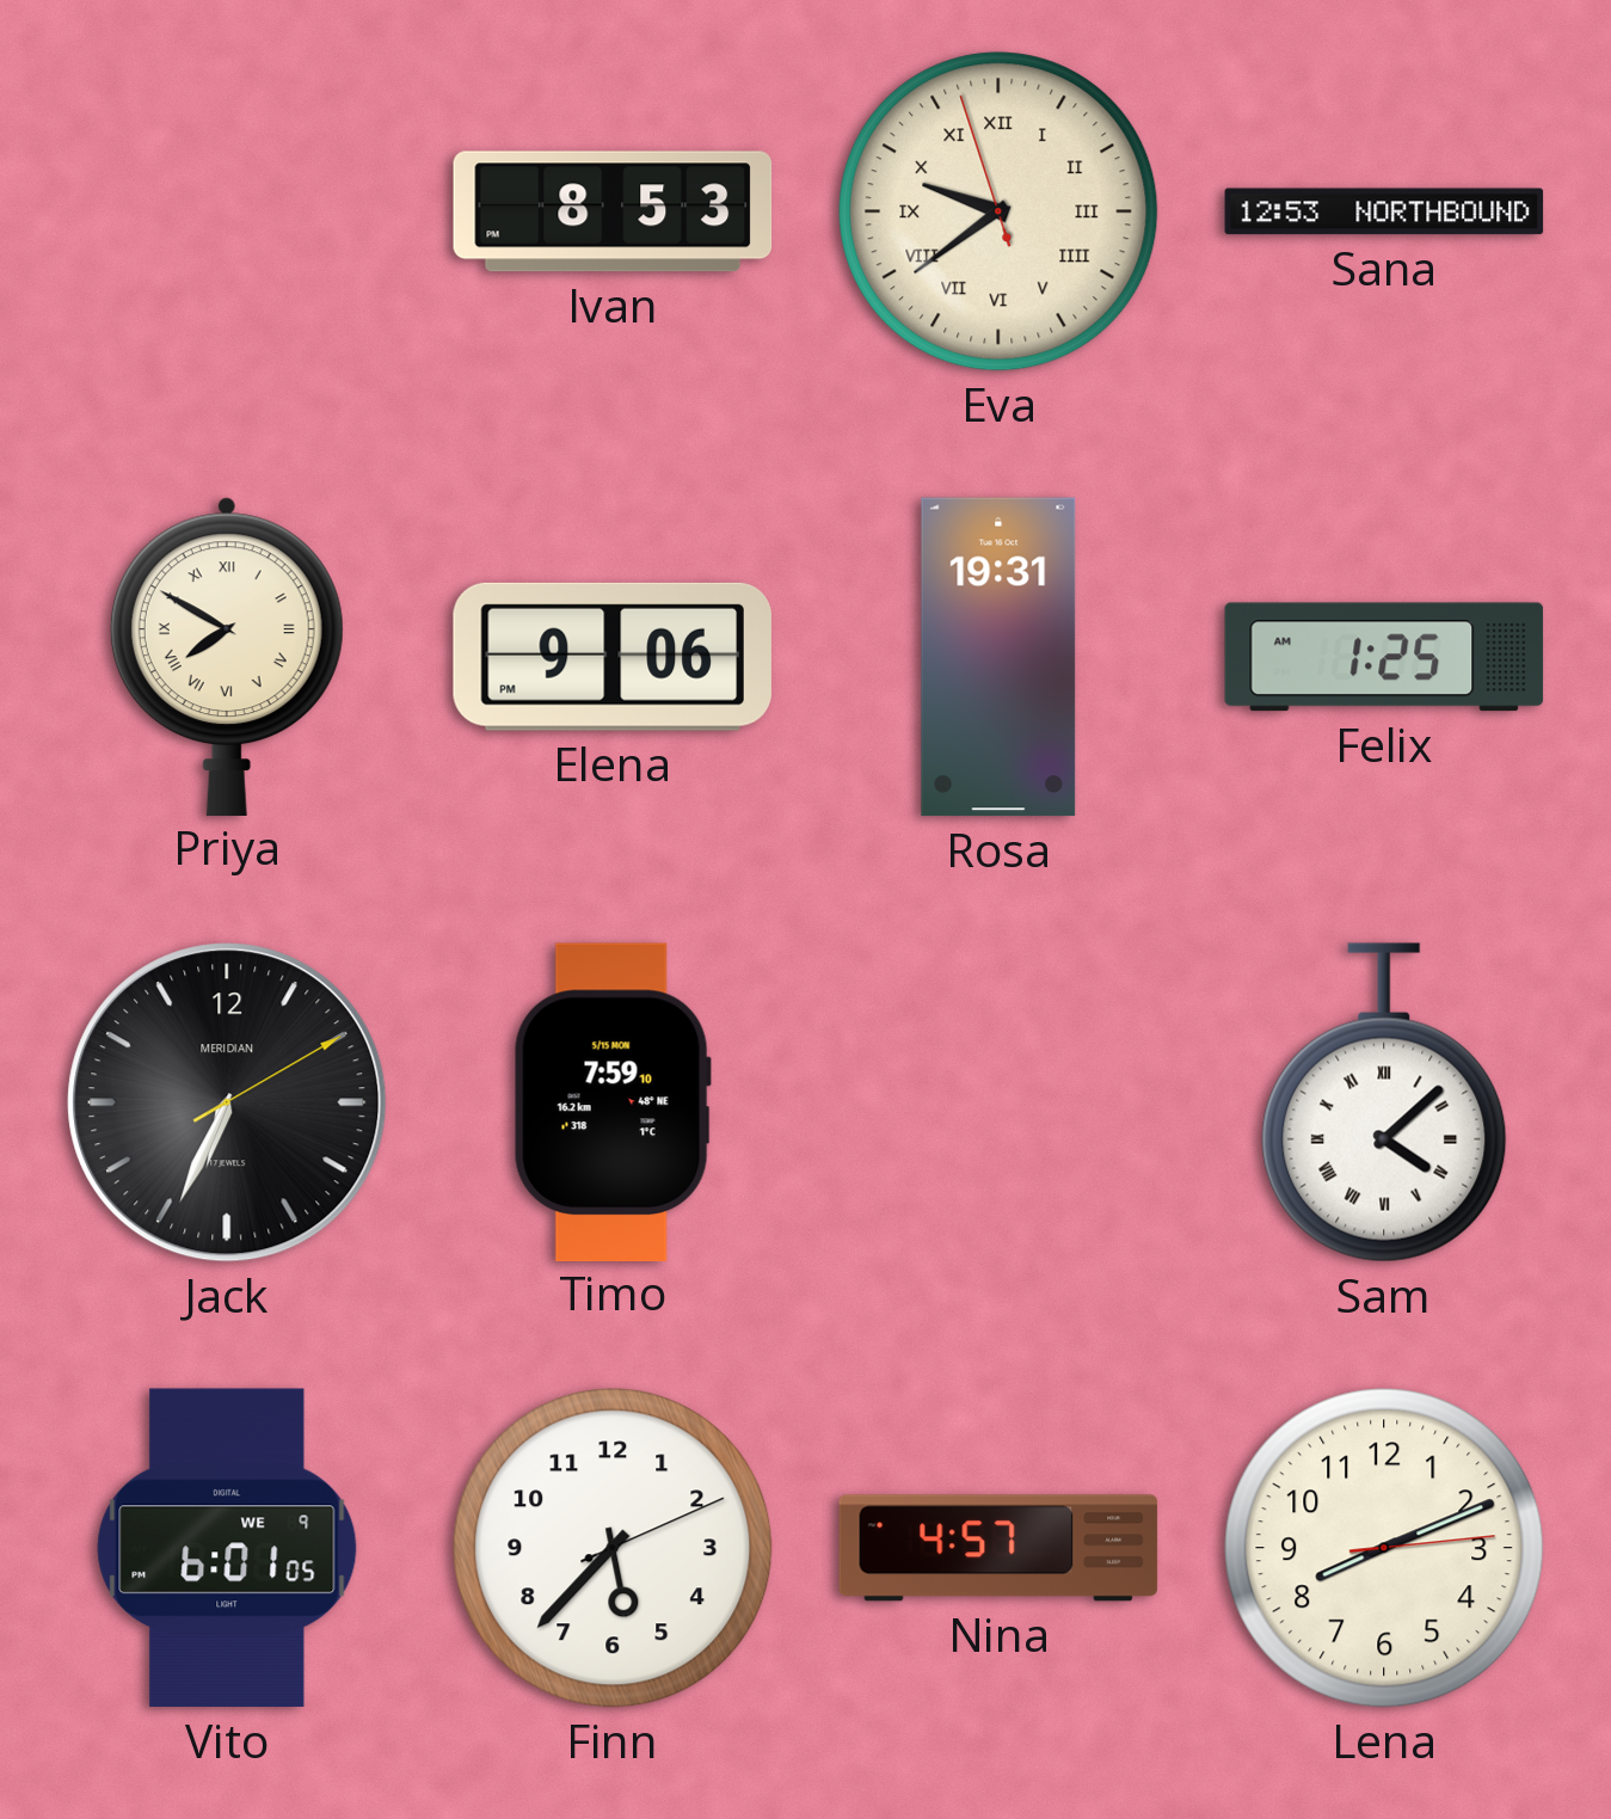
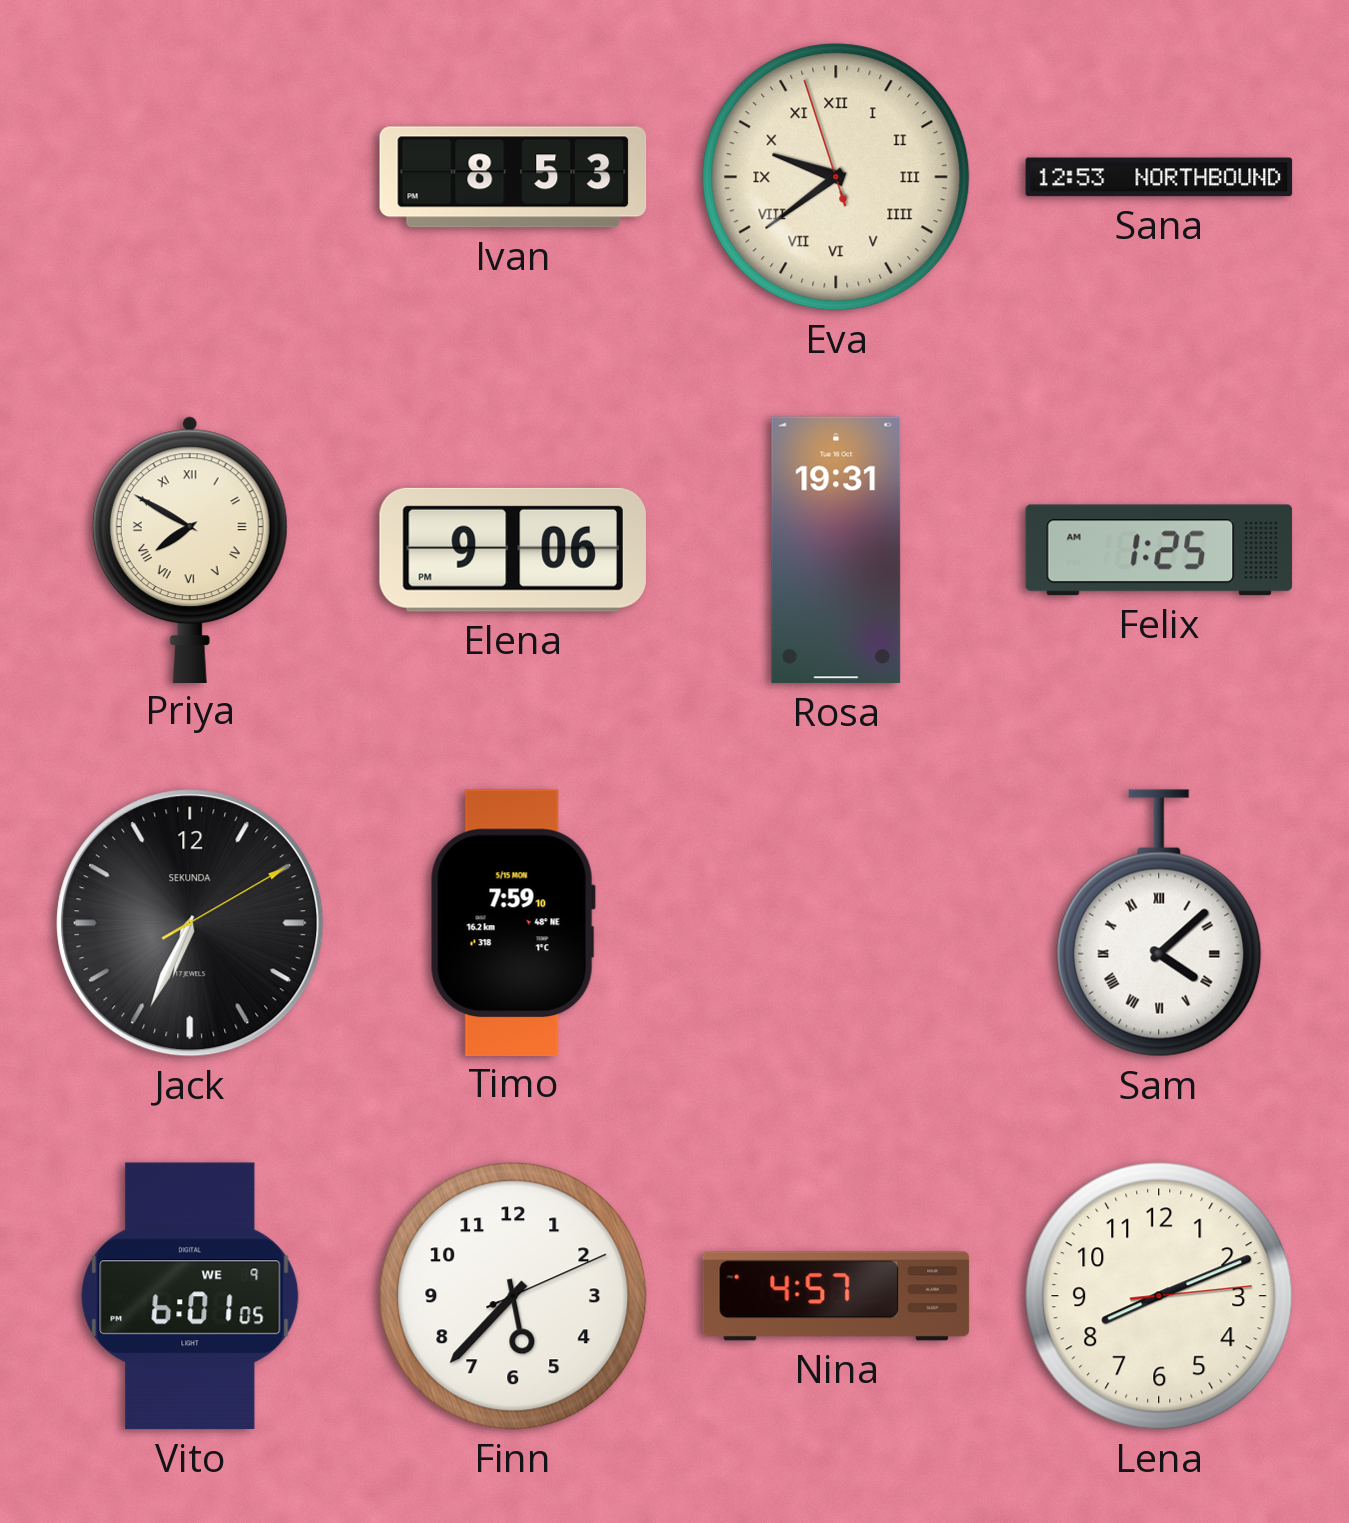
Jack brand: MERIDIAN -> SEKUNDA
